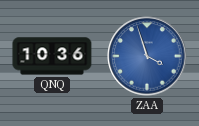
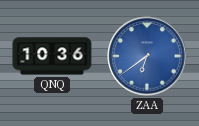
ZAA: 3:57 -> 6:39
